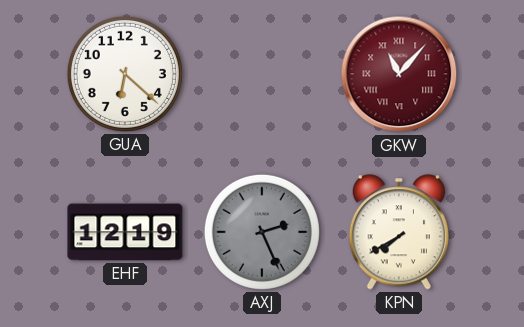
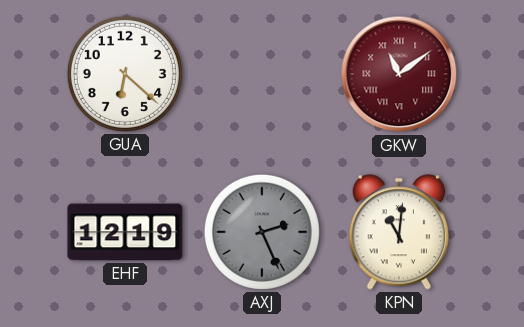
GKW: 11:07 -> 11:09
KPN: 7:40 -> 11:01
